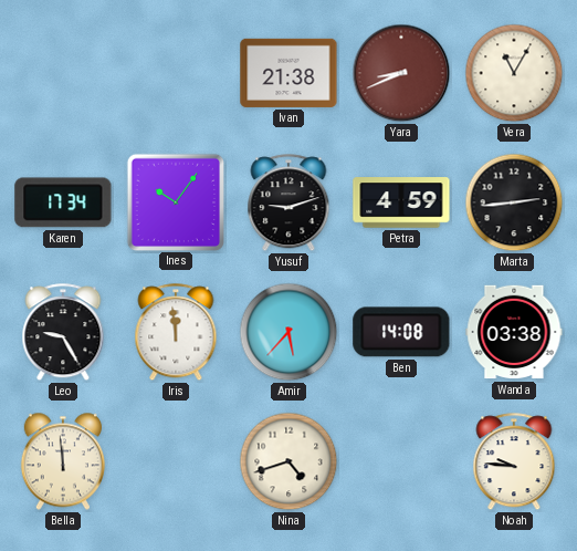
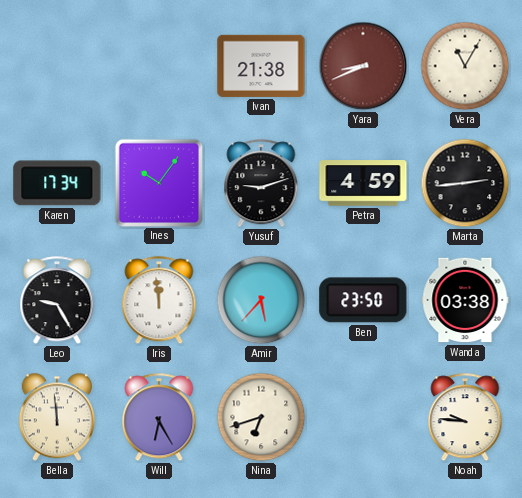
Ben: 14:08 -> 23:50
Will: none -> 6:25
Nina: 4:42 -> 6:42
